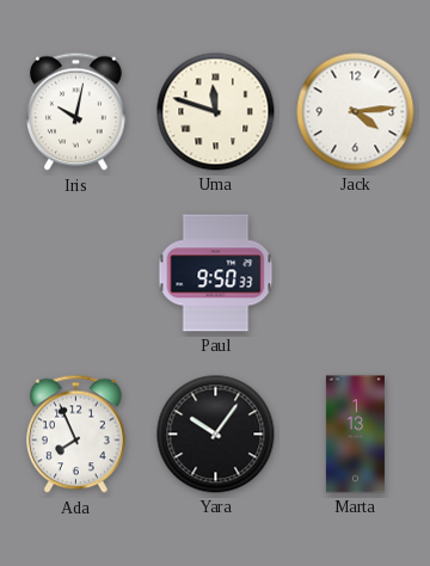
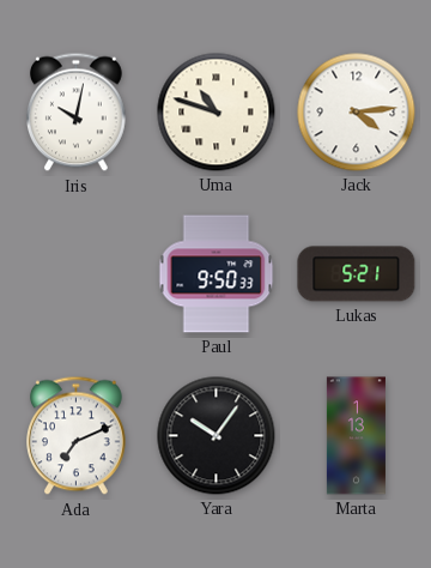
Uma: 11:48 -> 10:48
Lukas: none -> 5:21
Ada: 7:56 -> 7:11
